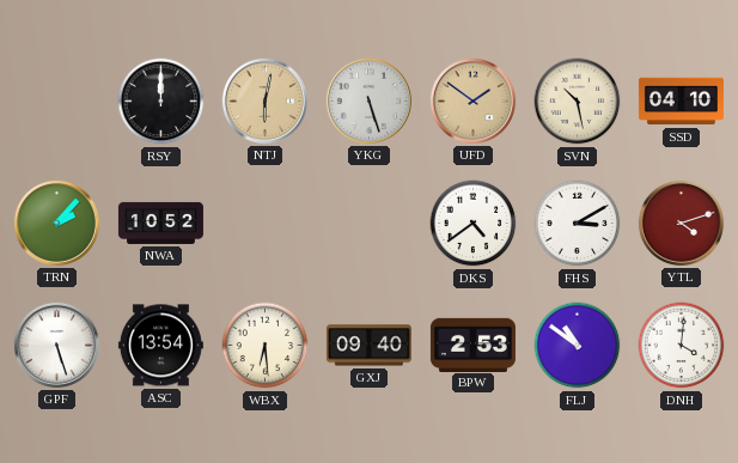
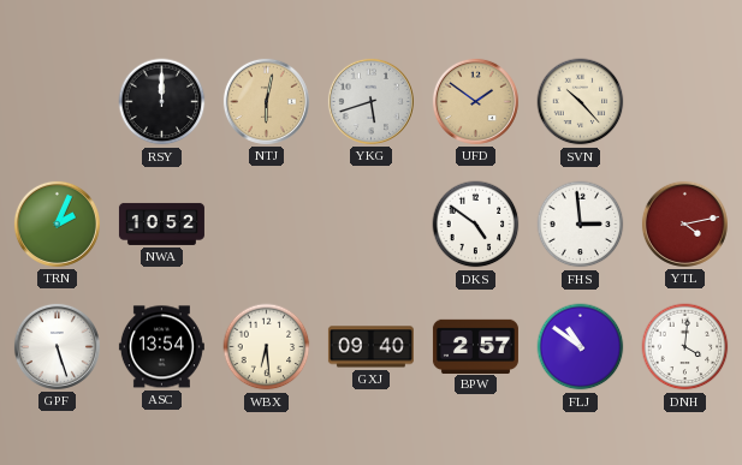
YKG: 5:27 -> 5:42
SVN: 10:28 -> 10:23
SSD: 04:10 -> none
TRN: 2:07 -> 2:04
DKS: 4:39 -> 4:51
FHS: 3:10 -> 2:59
YTL: 4:12 -> 4:13
BPW: 2:53 -> 2:57
